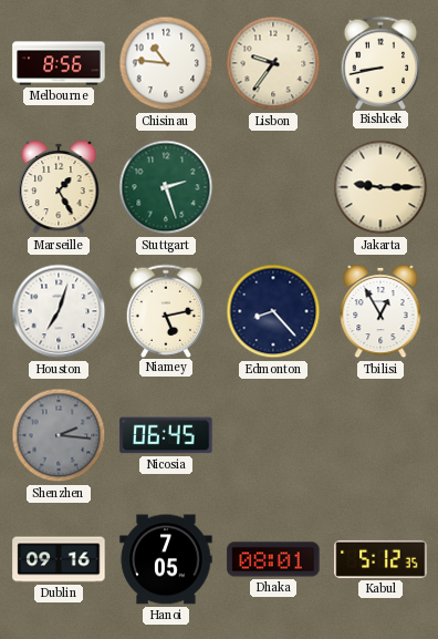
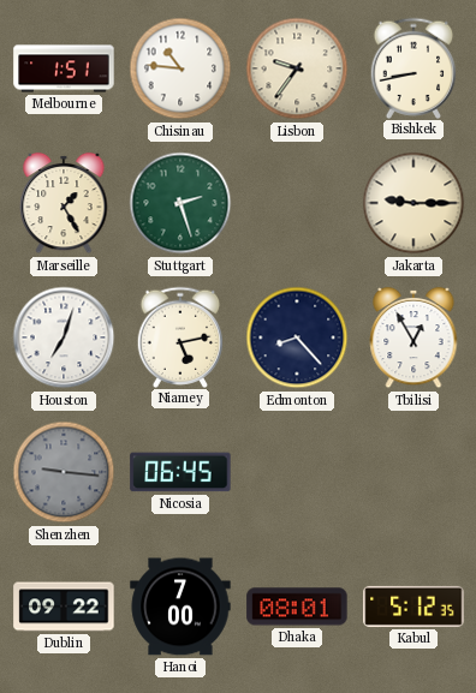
Melbourne: 8:56 -> 1:51
Shenzhen: 2:16 -> 9:16
Dublin: 09:16 -> 09:22
Hanoi: 7:05 -> 7:00
